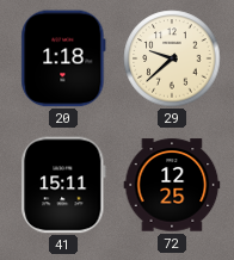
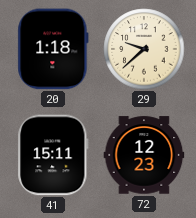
72: 12:25 -> 12:23
